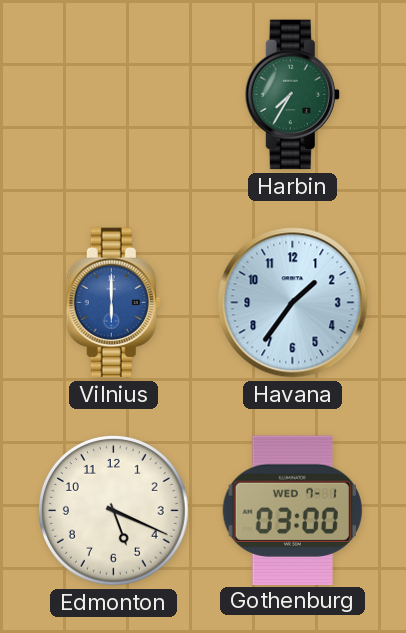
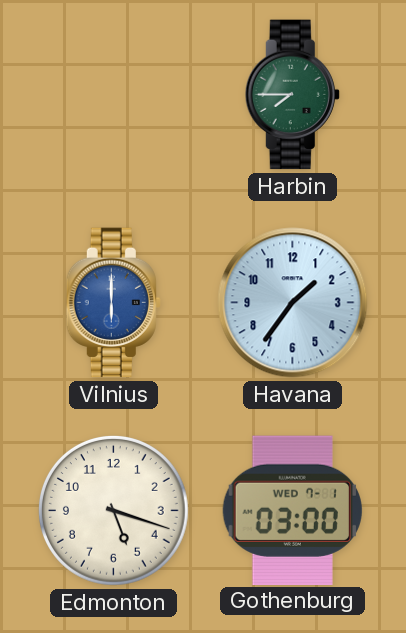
Harbin: 7:35 -> 7:45
Edmonton: 5:19 -> 5:18
